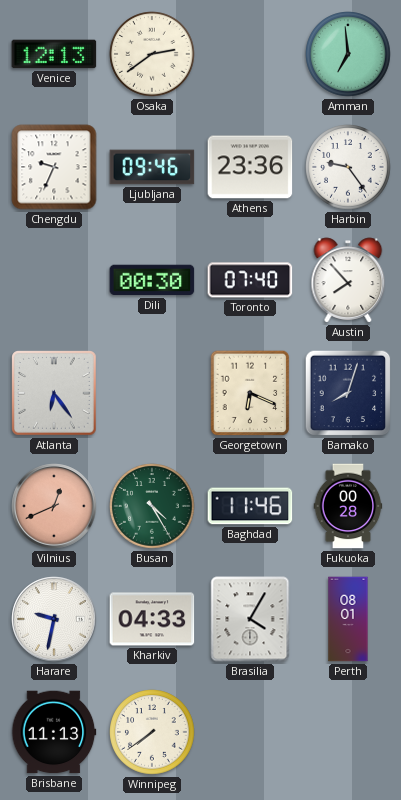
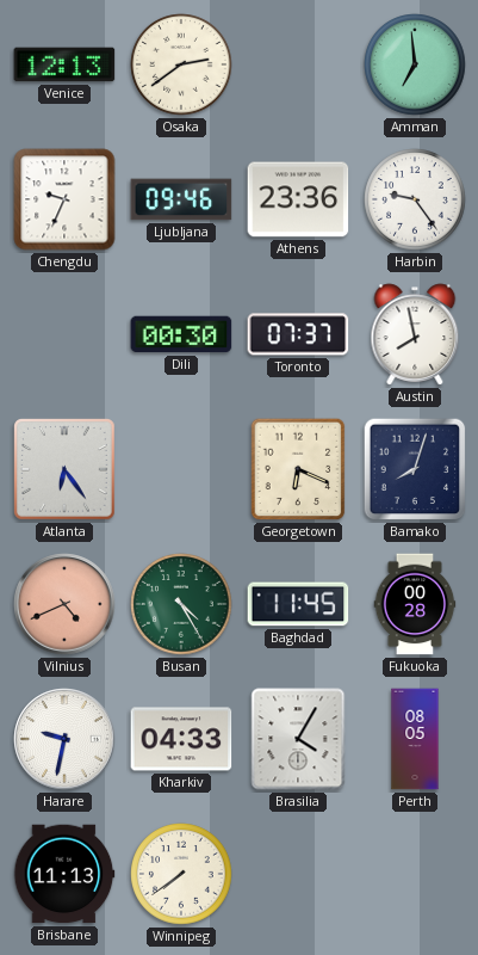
Toronto: 07:40 -> 07:37
Austin: 7:53 -> 7:58
Vilnius: 12:41 -> 4:41
Baghdad: 11:46 -> 11:45
Perth: 08:01 -> 08:05
